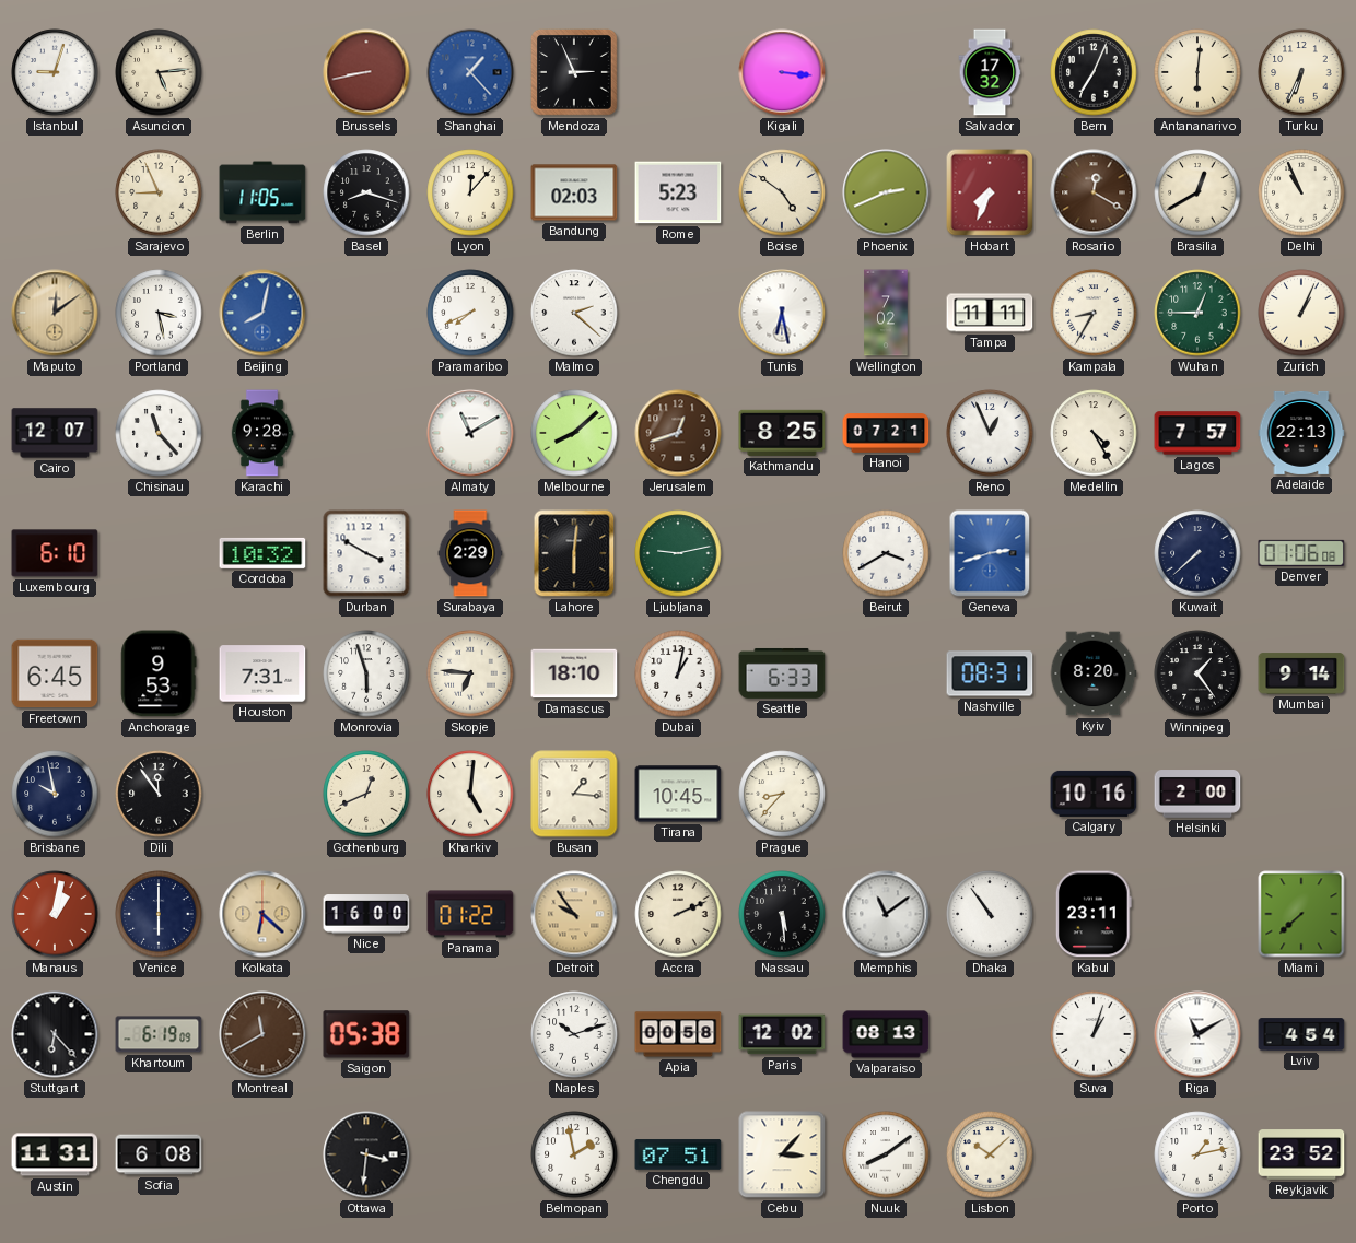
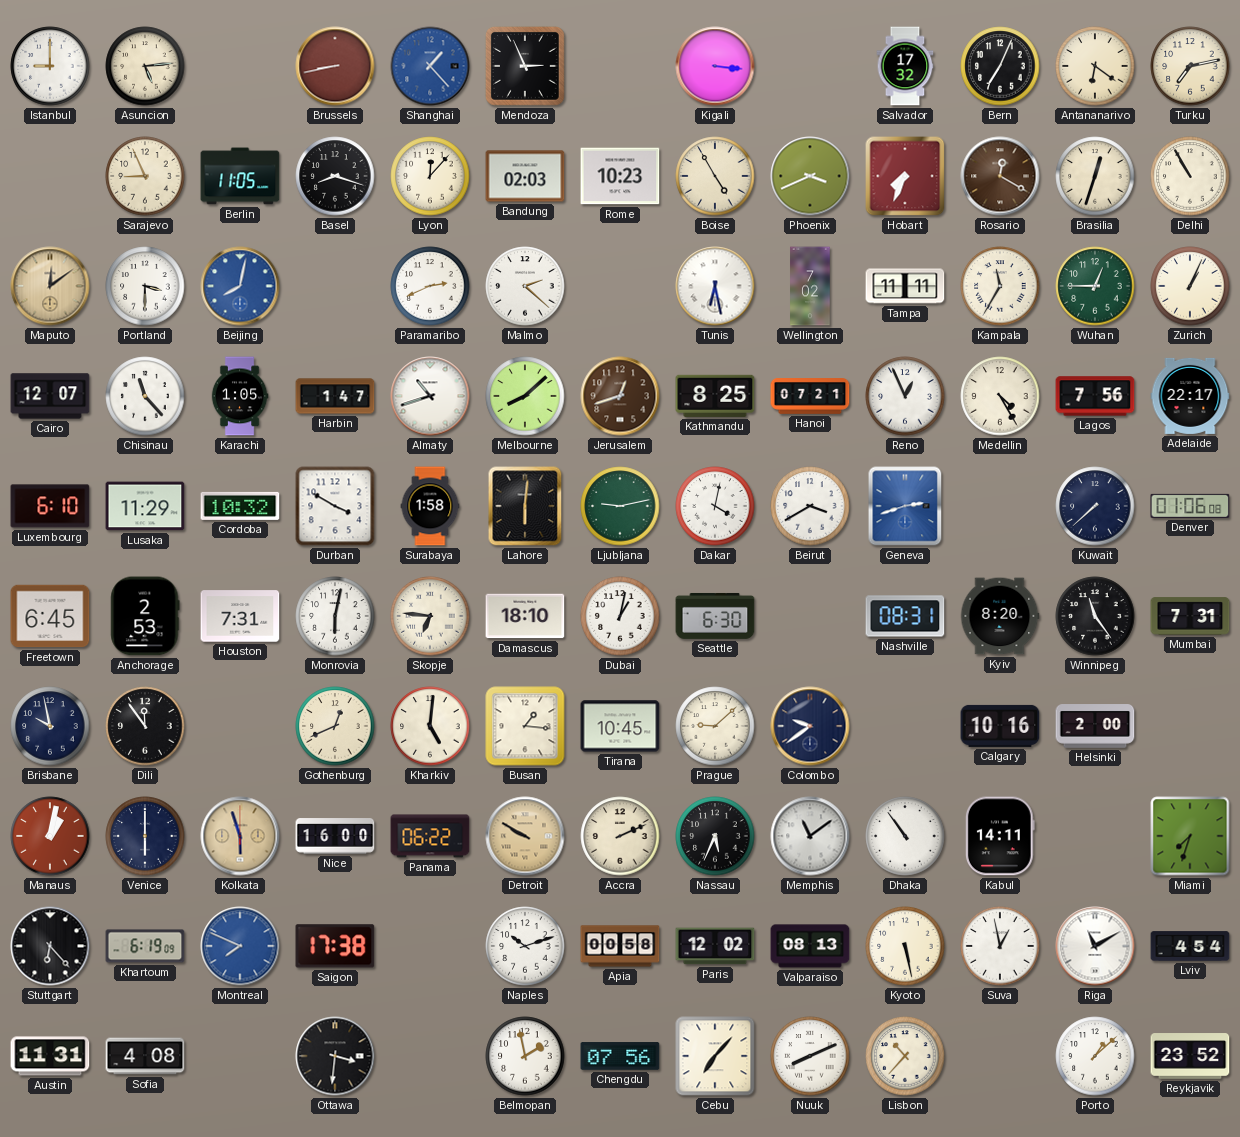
Istanbul: 9:03 -> 9:00
Antananarivo: 6:01 -> 6:21
Turku: 6:34 -> 7:13
Rome: 5:23 -> 10:23
Boise: 4:51 -> 4:55
Phoenix: 2:41 -> 3:41
Brasilia: 12:40 -> 12:33
Delhi: 10:56 -> 10:55
Portland: 3:28 -> 3:30
Paramaribo: 7:41 -> 2:41
Kampala: 8:35 -> 11:35
Karachi: 9:28 -> 1:05
Harbin: none -> 1:47
Almaty: 11:10 -> 10:42
Lagos: 7:57 -> 7:56
Adelaide: 22:13 -> 22:17
Lusaka: none -> 11:29
Surabaya: 2:29 -> 1:58
Dakar: none -> 4:02
Anchorage: 9:53 -> 2:53
Monrovia: 5:57 -> 6:02
Seattle: 6:33 -> 6:30
Winnipeg: 1:24 -> 11:24
Mumbai: 9:14 -> 7:31
Prague: 8:37 -> 9:08
Colombo: none -> 9:39
Kolkata: 6:22 -> 5:57
Panama: 01:22 -> 06:22
Detroit: 9:54 -> 9:50
Nassau: 5:29 -> 5:34
Kabul: 23:11 -> 14:11
Miami: 7:38 -> 7:33
Montreal: 11:40 -> 7:49
Montreal dial: brown -> blue
Saigon: 05:38 -> 17:38
Kyoto: none -> 5:28
Suva: 1:03 -> 12:58
Sofia: 6:08 -> 4:08
Chengdu: 07:51 -> 07:56
Cebu: 3:07 -> 7:07
Nuuk: 8:09 -> 8:11
Lisbon: 10:08 -> 10:37
Porto: 1:13 -> 1:08
